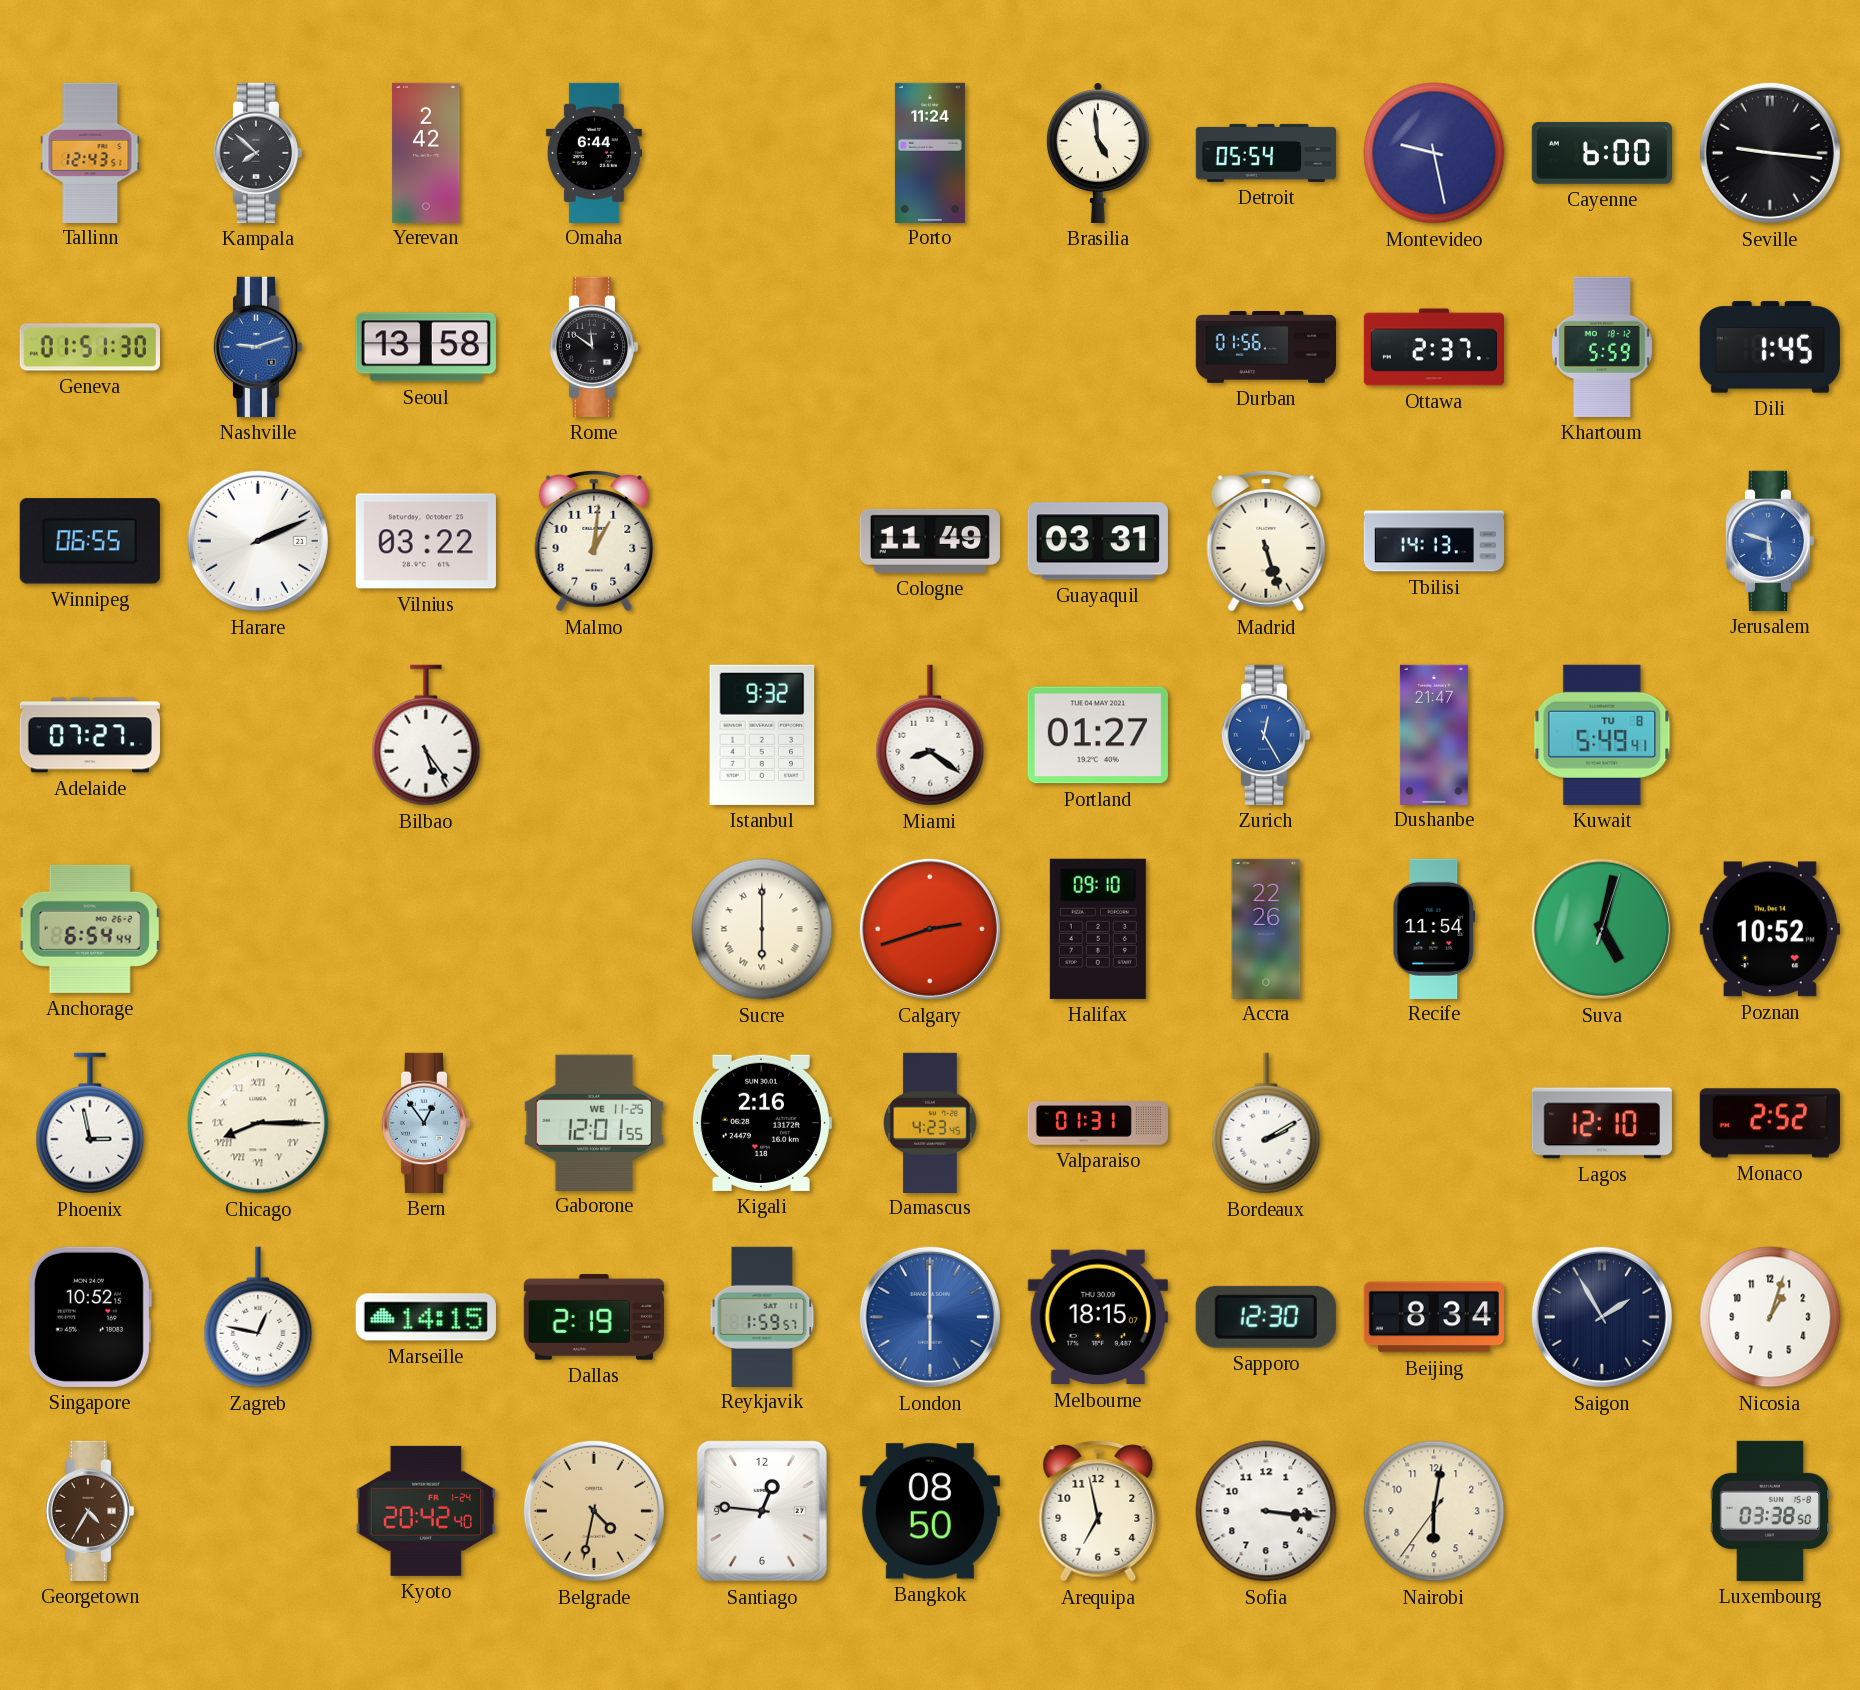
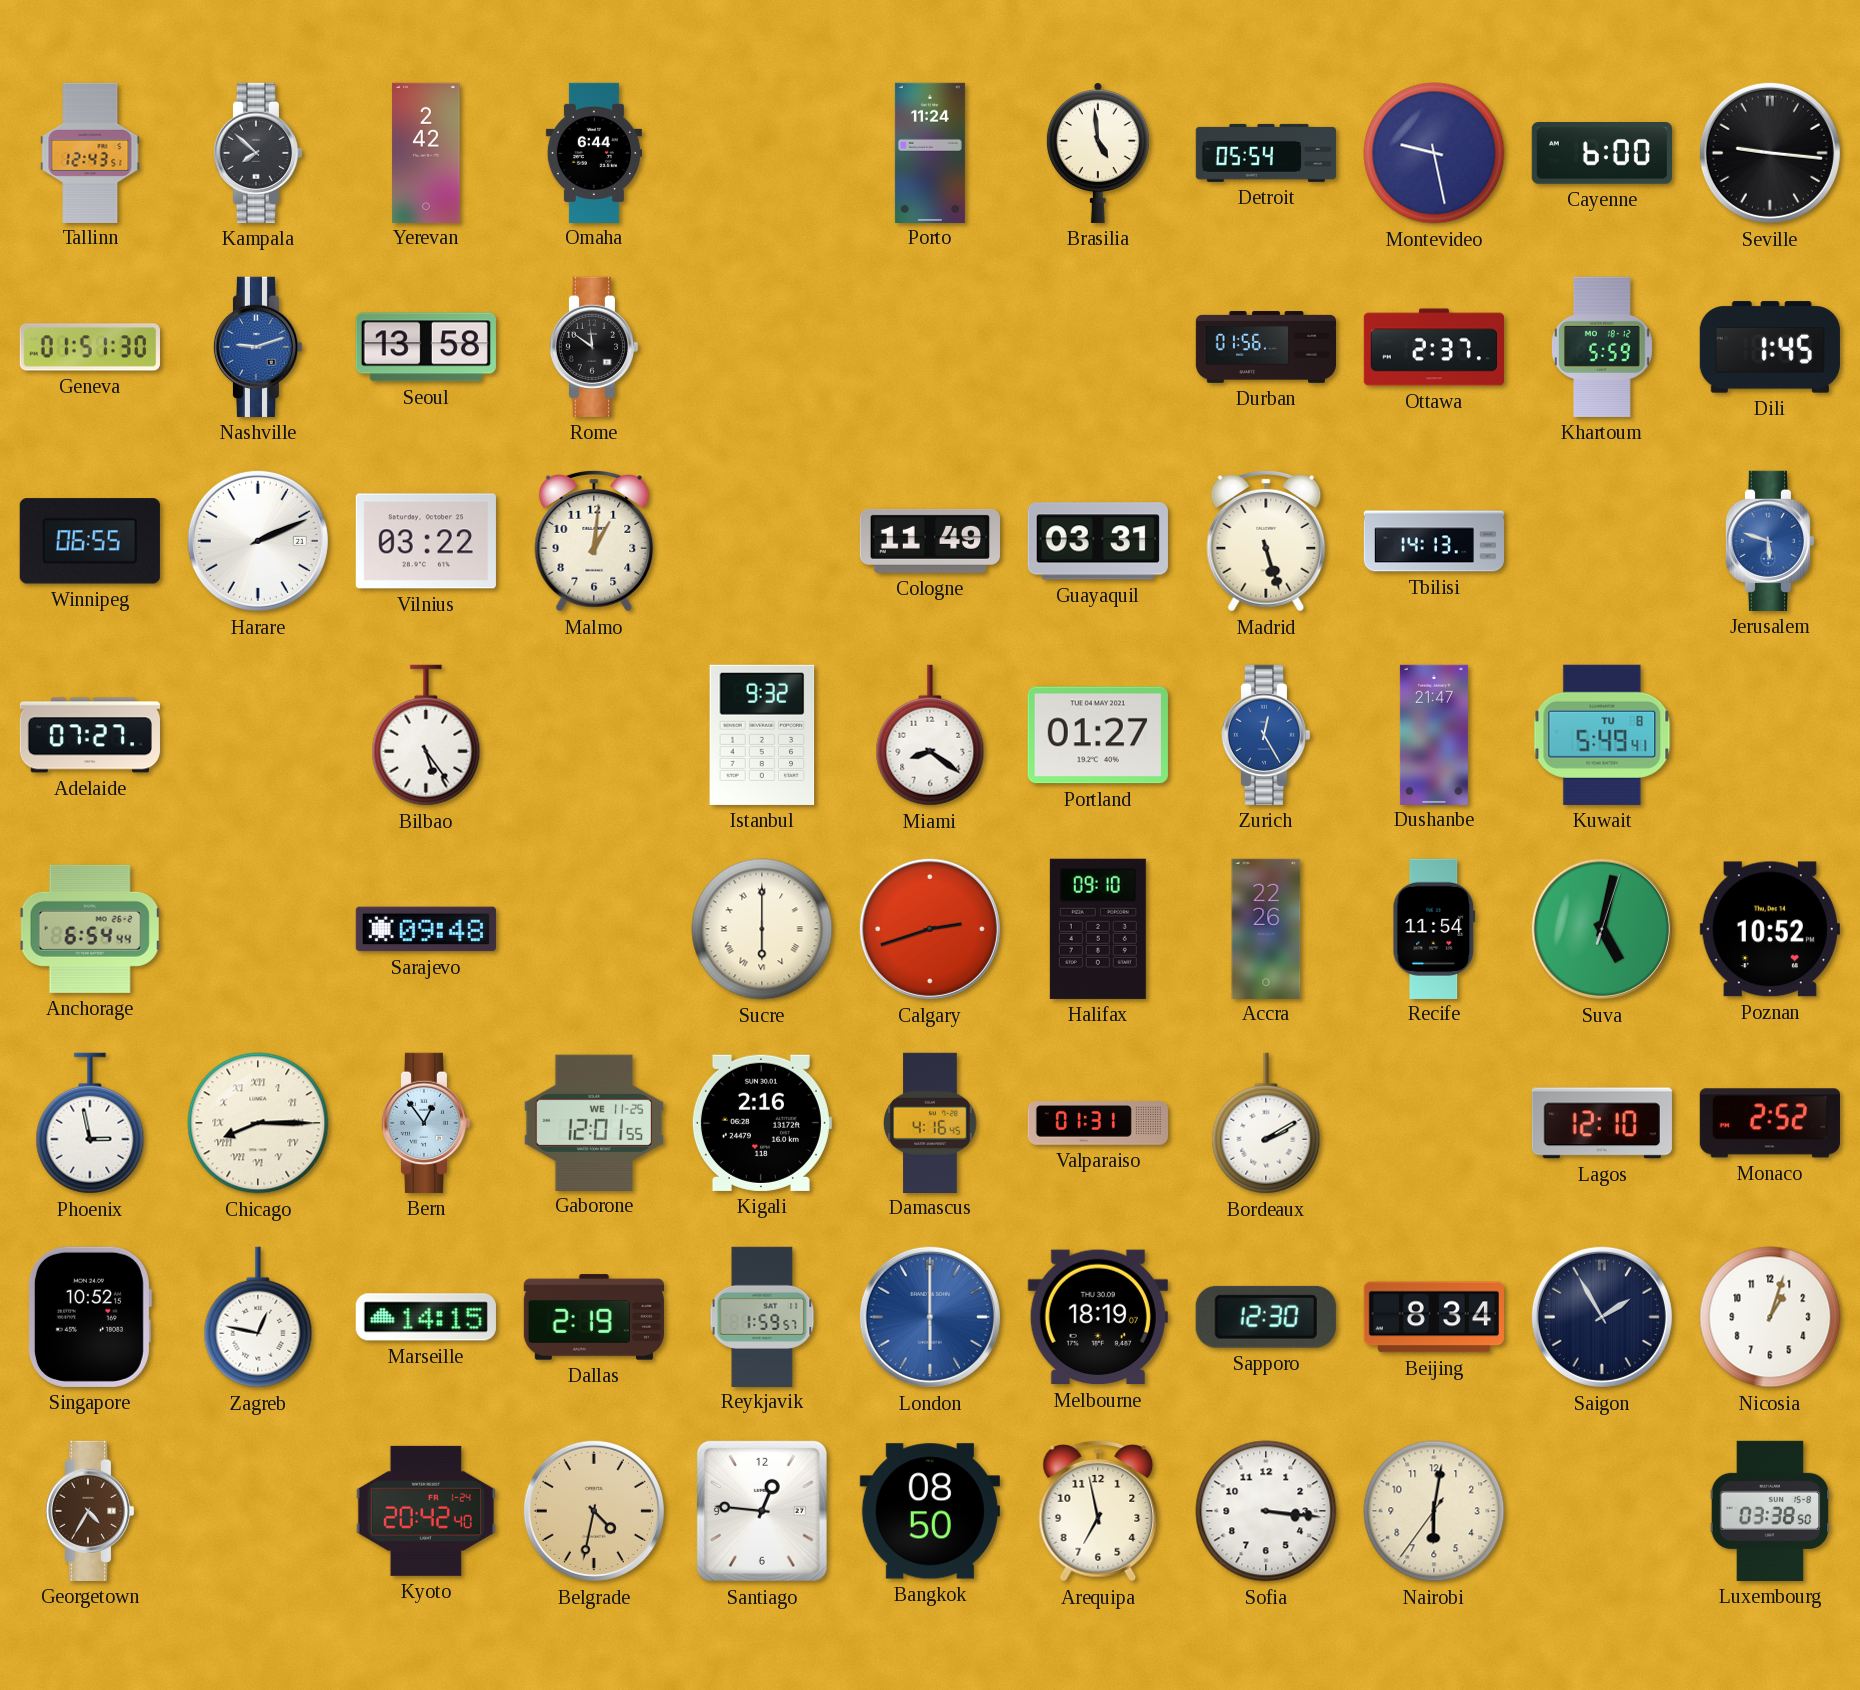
Sarajevo: none -> 09:48
Damascus: 4:23 -> 4:16
Melbourne: 18:15 -> 18:19
